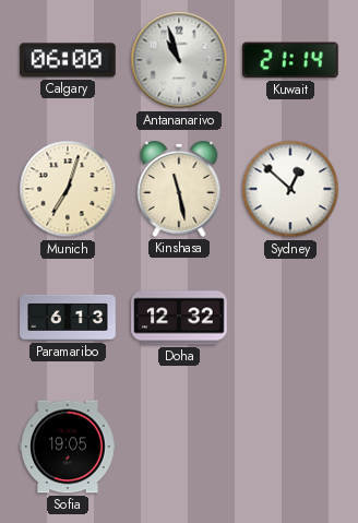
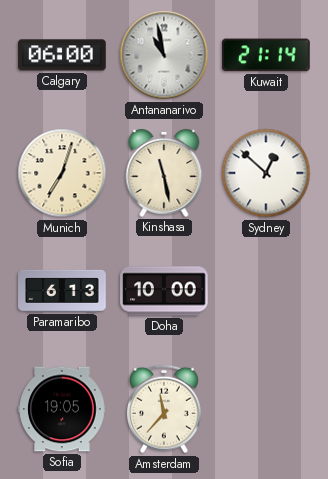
Antananarivo: 10:57 -> 10:58
Doha: 12:32 -> 10:00
Amsterdam: none -> 11:37
